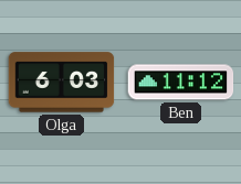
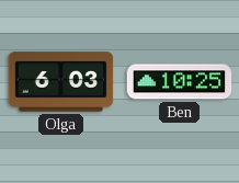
Ben: 11:12 -> 10:25
